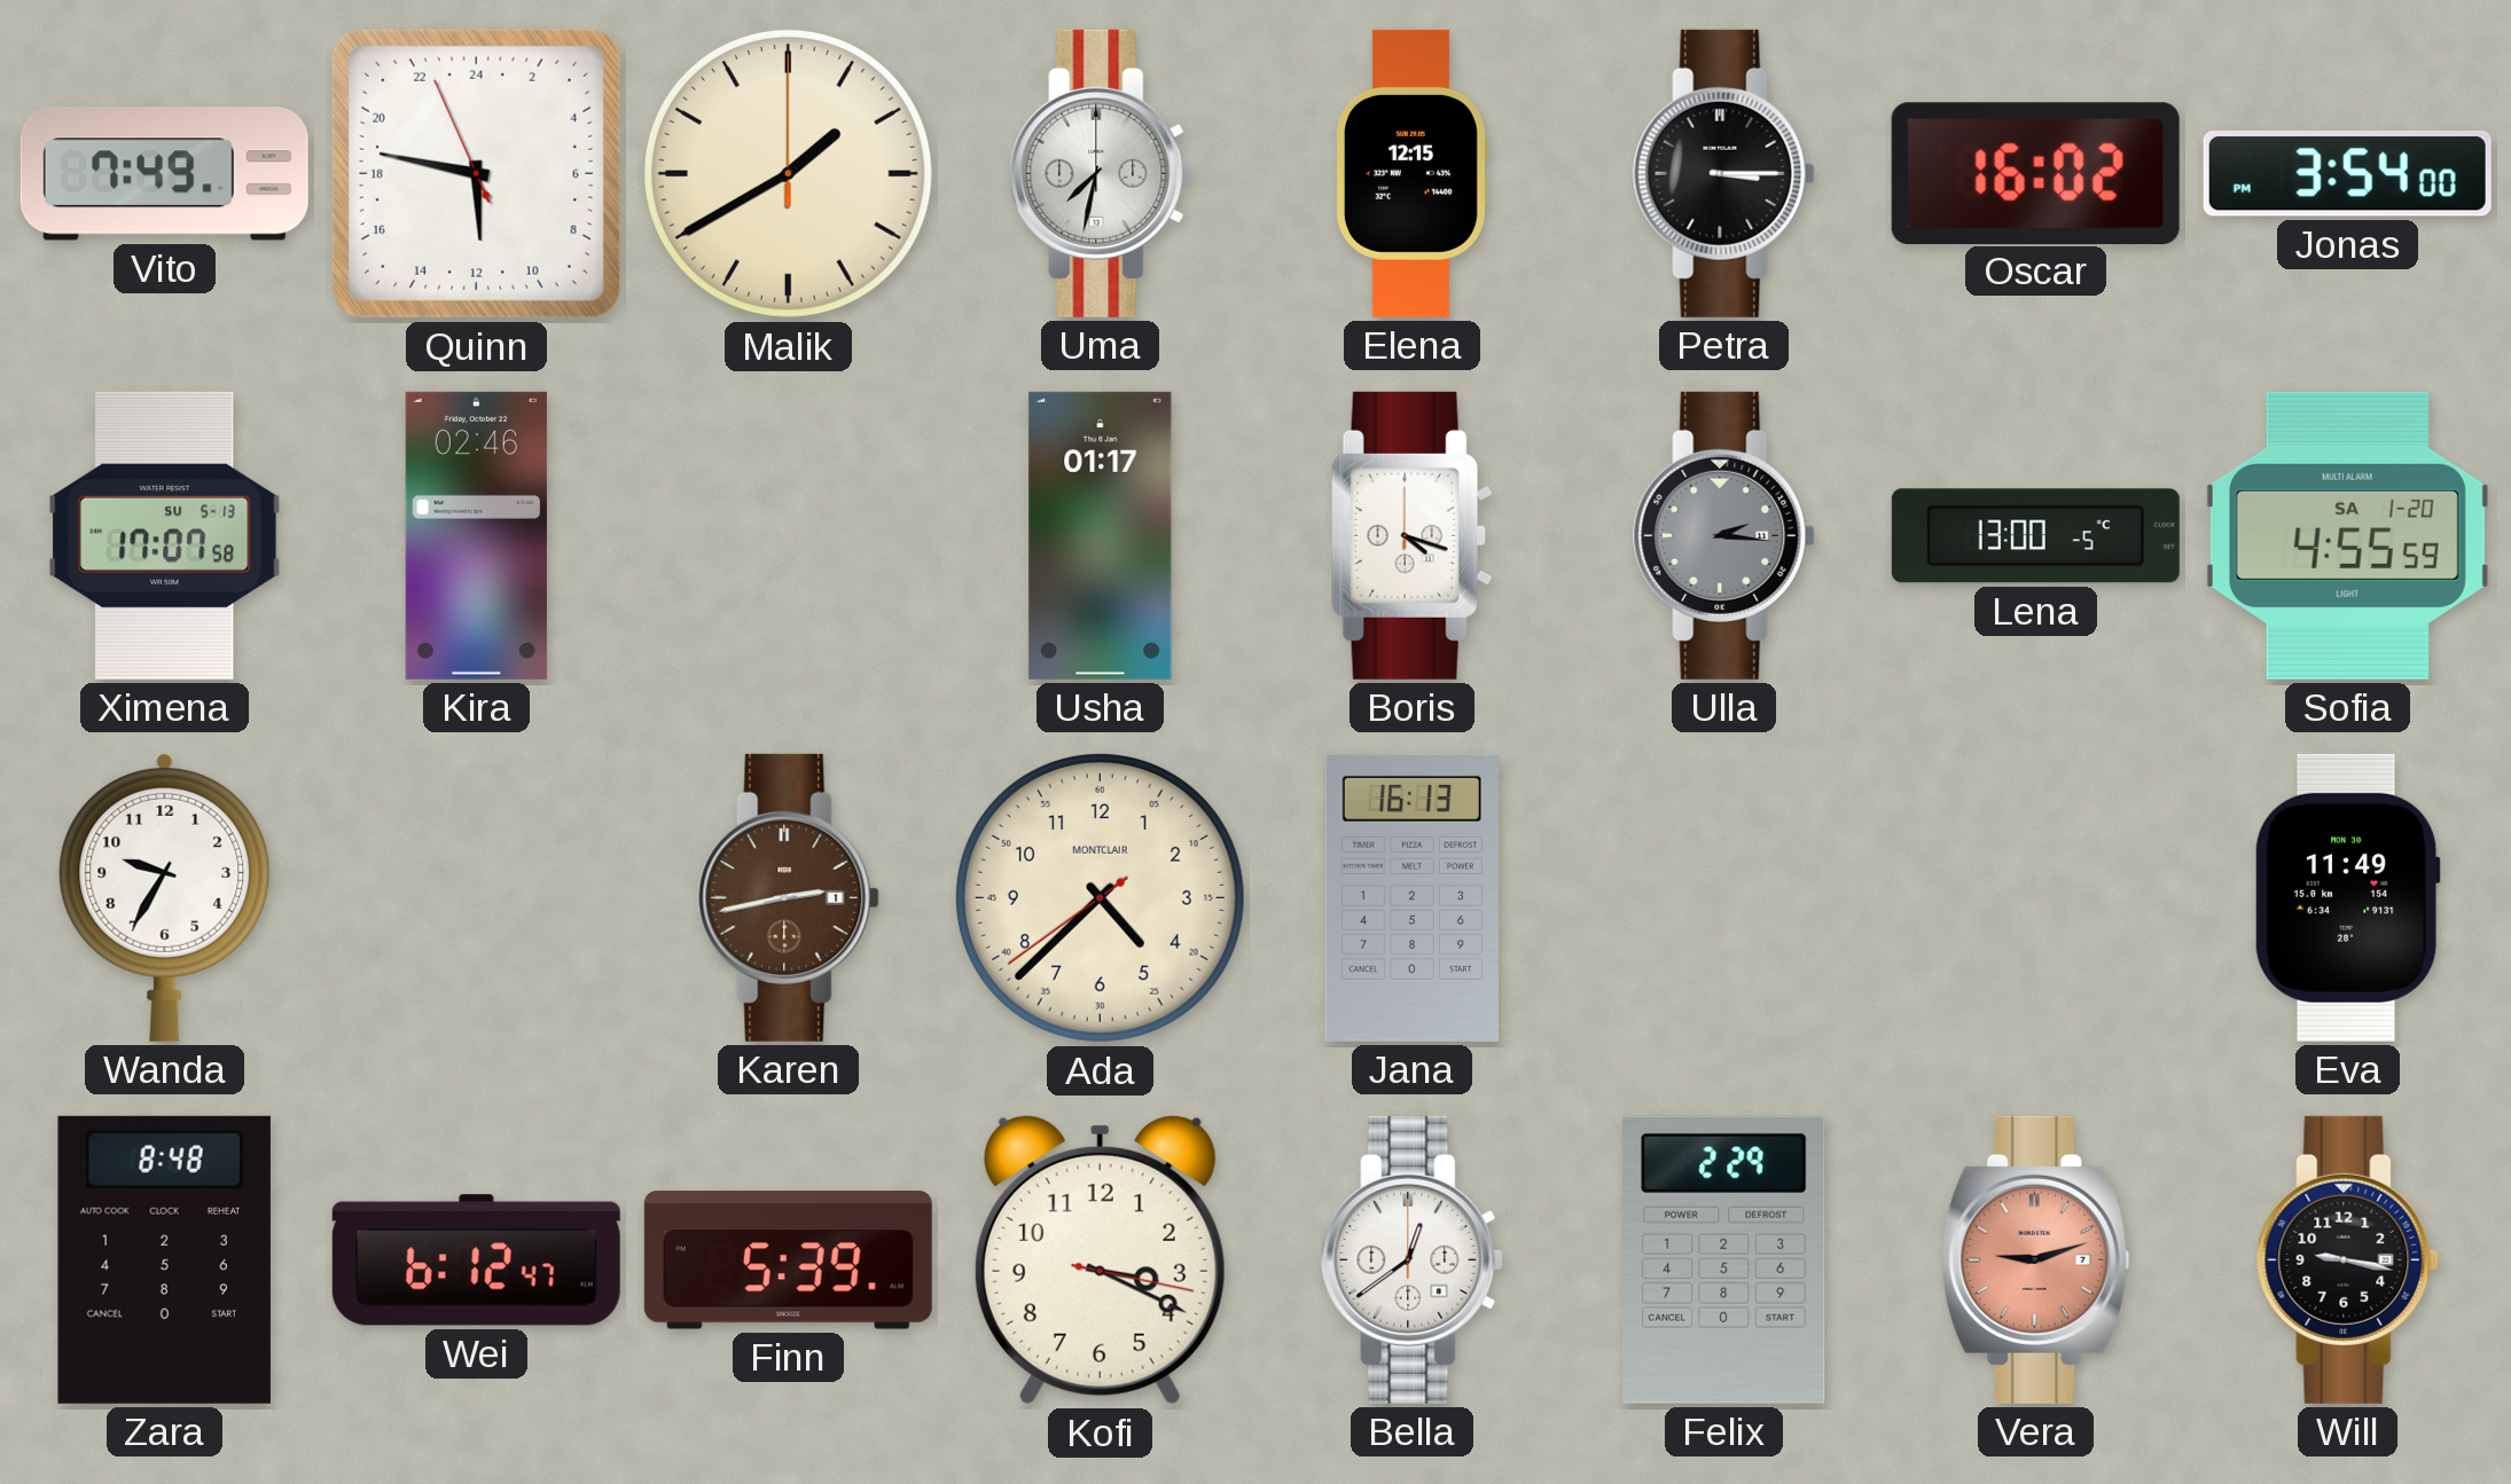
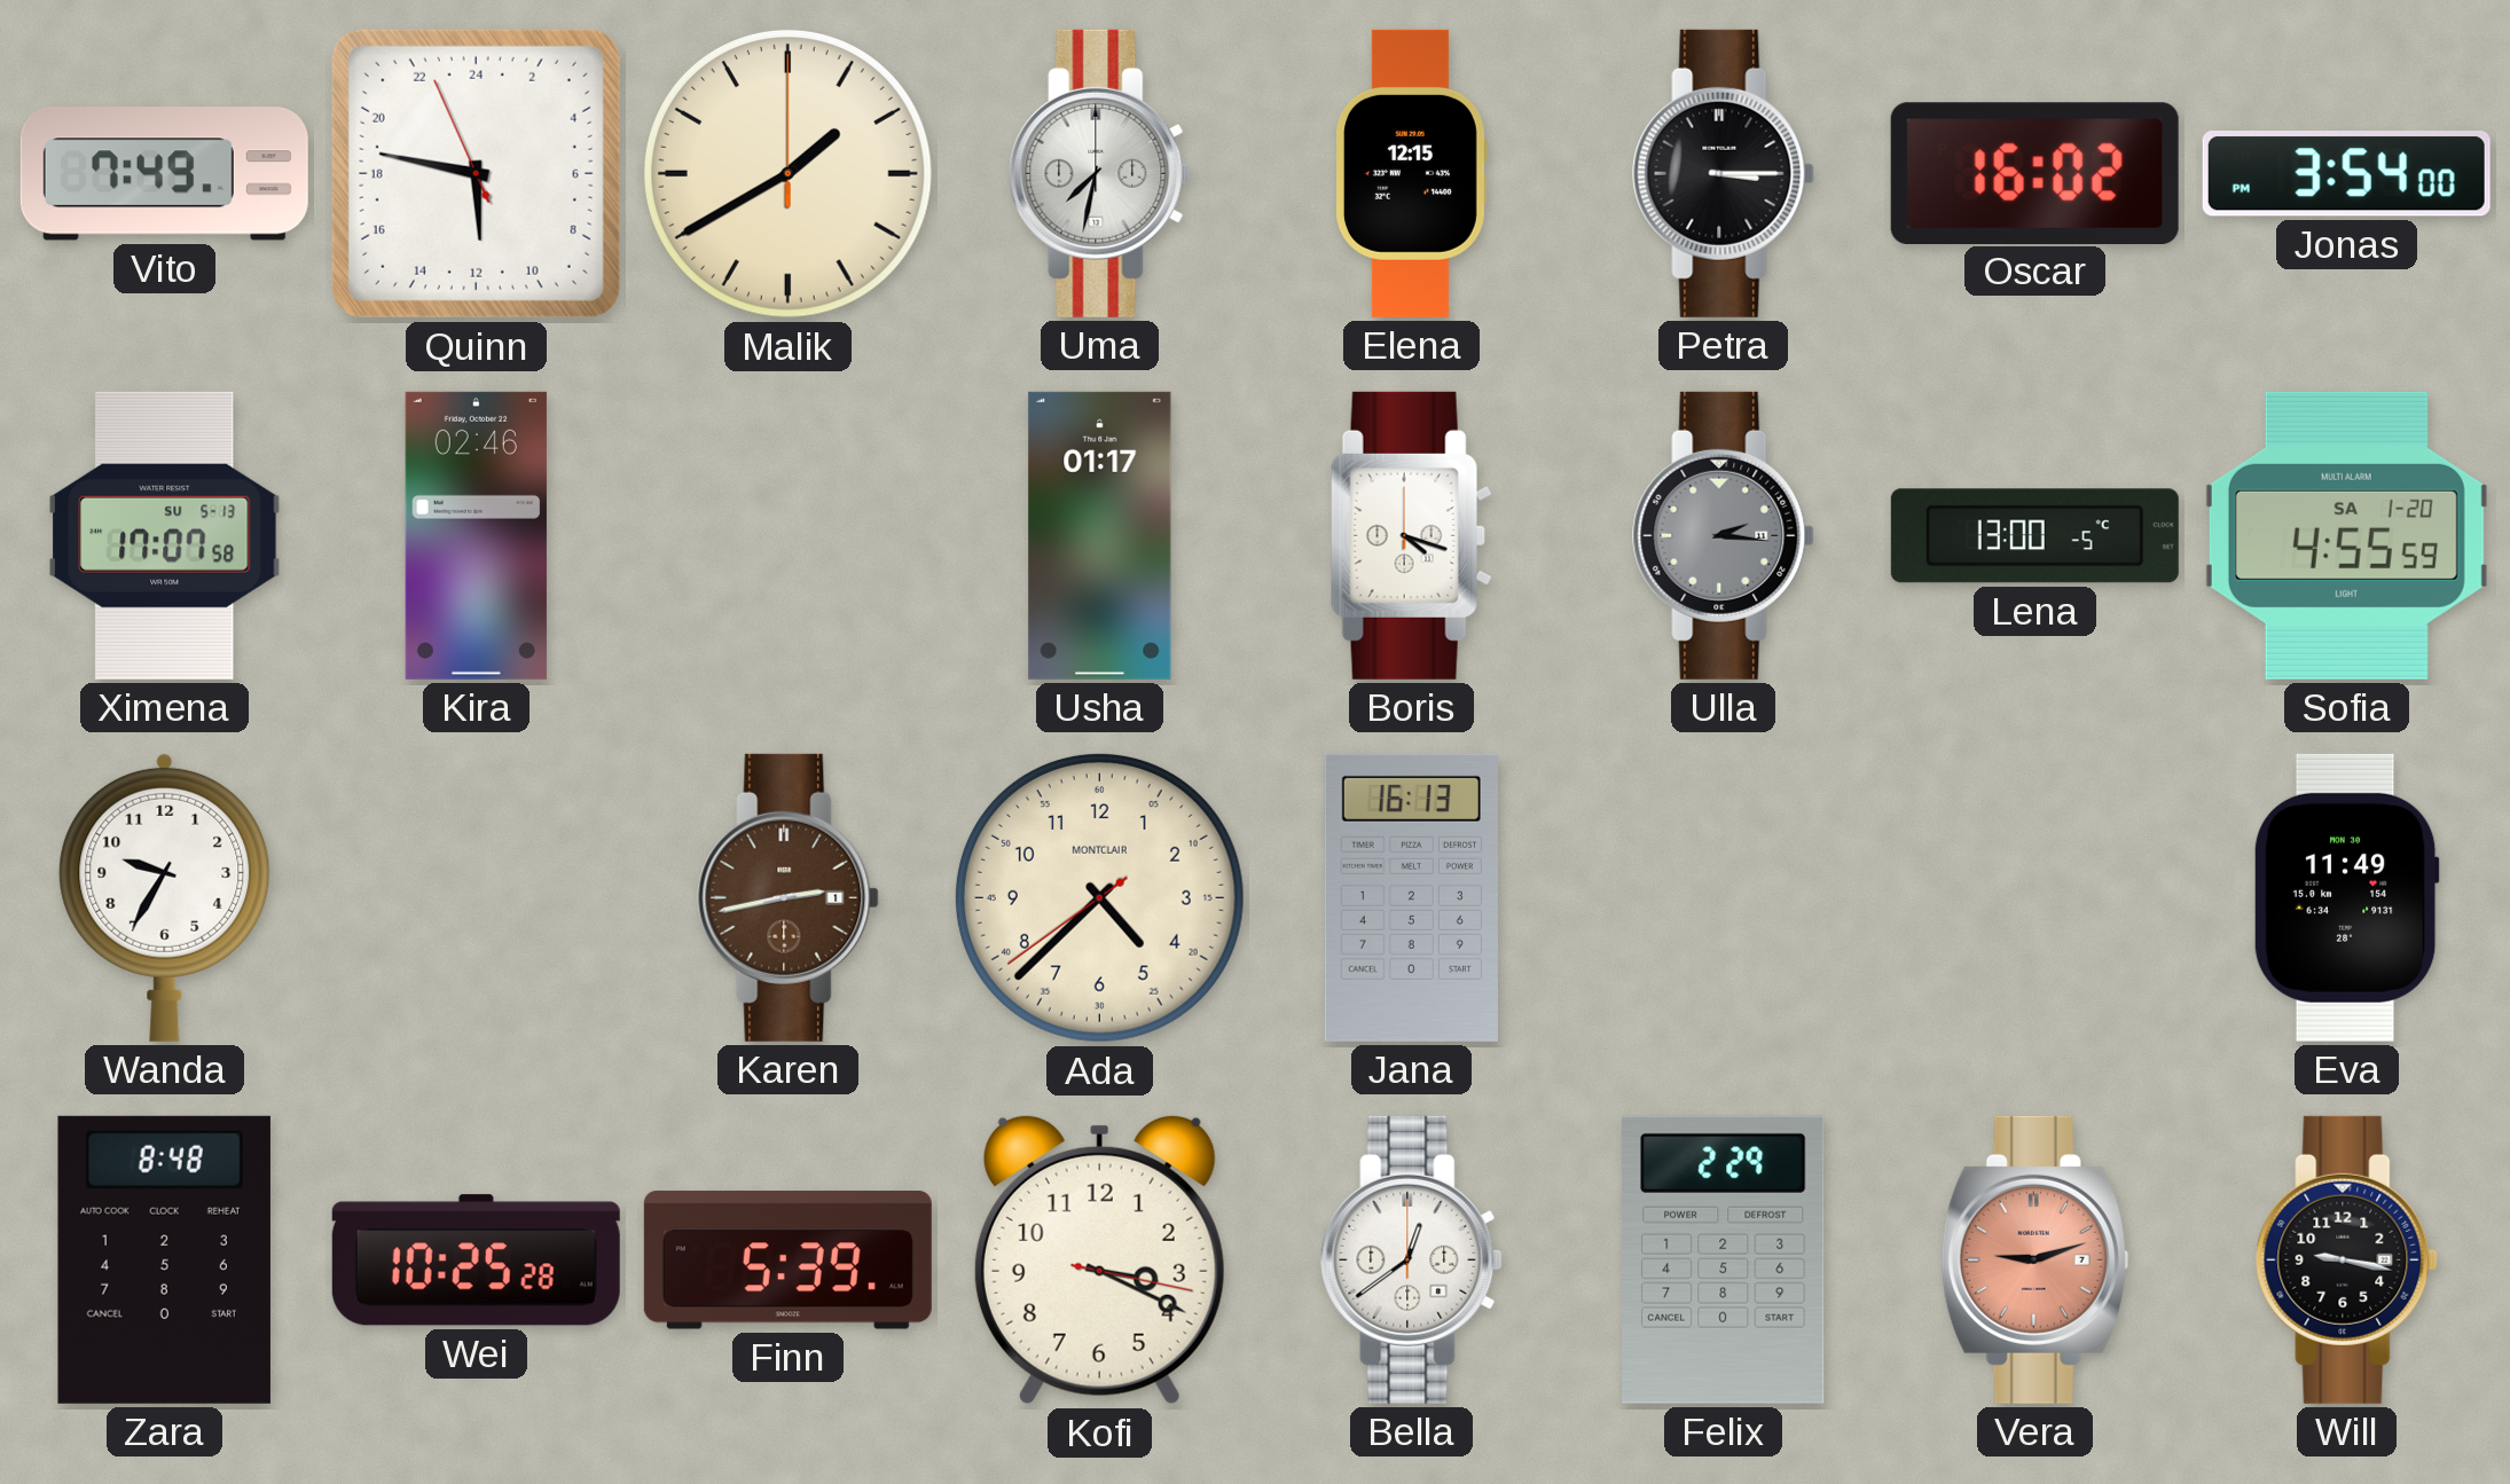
Wei: 6:12 -> 10:25
